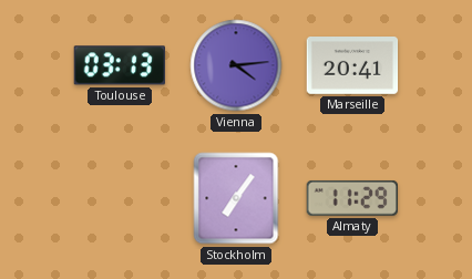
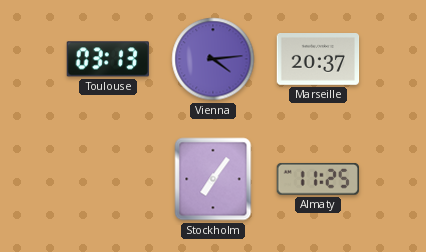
Marseille: 20:41 -> 20:37
Almaty: 11:29 -> 11:25
